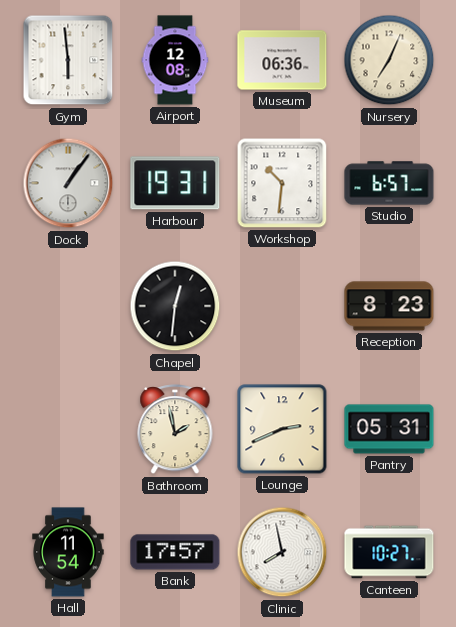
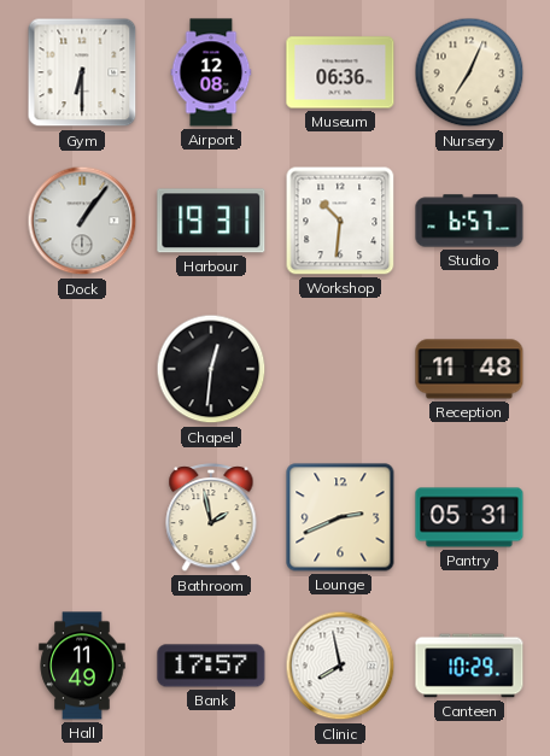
Gym: 5:59 -> 6:30
Reception: 8:23 -> 11:48
Hall: 11:54 -> 11:49
Canteen: 10:27 -> 10:29
